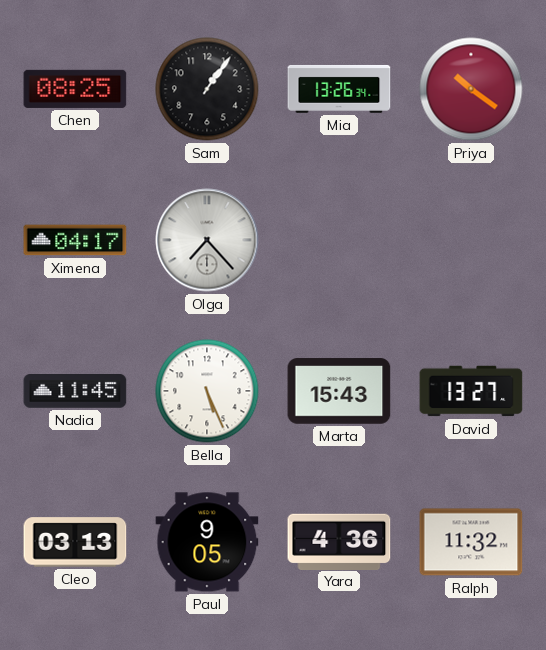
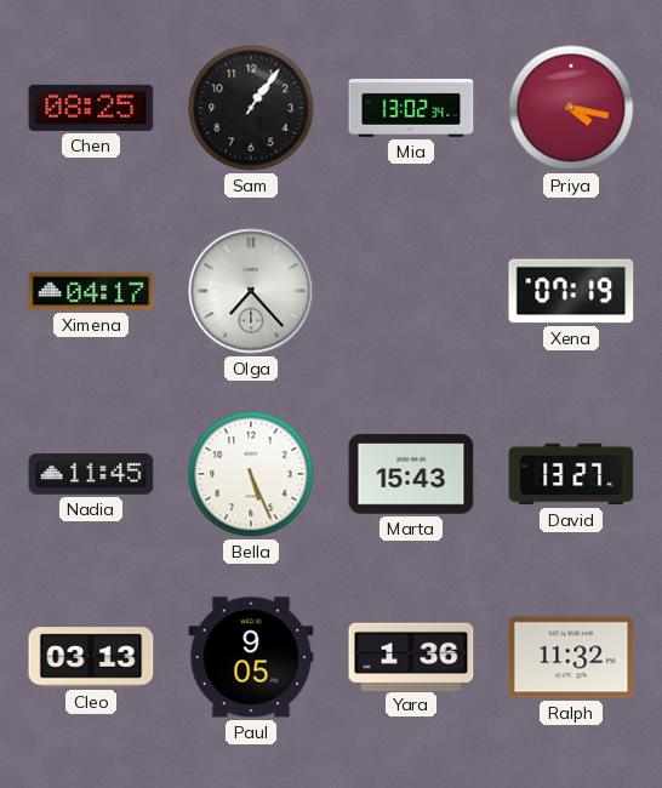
Mia: 13:26 -> 13:02
Priya: 10:21 -> 4:17
Xena: none -> 07:19
Yara: 4:36 -> 1:36
